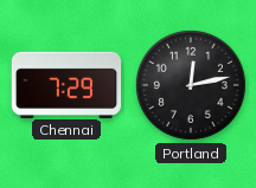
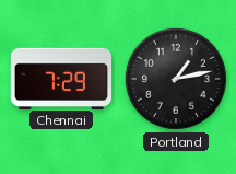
Portland: 12:13 -> 1:13
